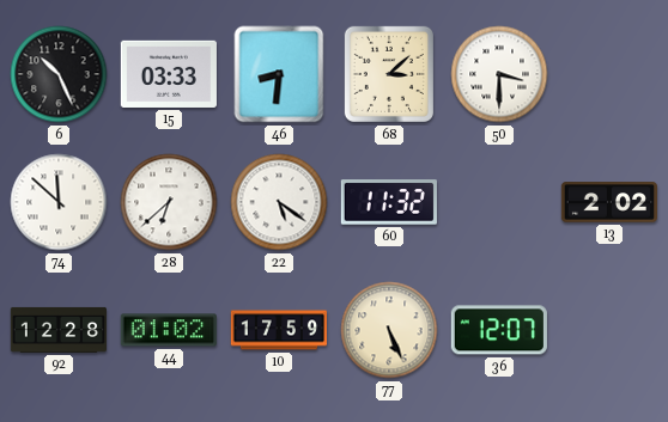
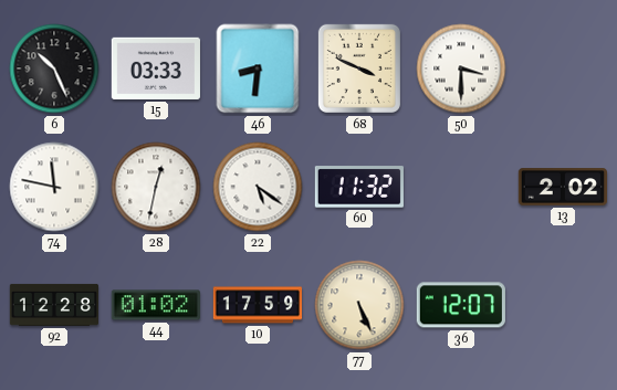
68: 3:08 -> 3:49
74: 11:52 -> 11:47
28: 6:38 -> 12:32
